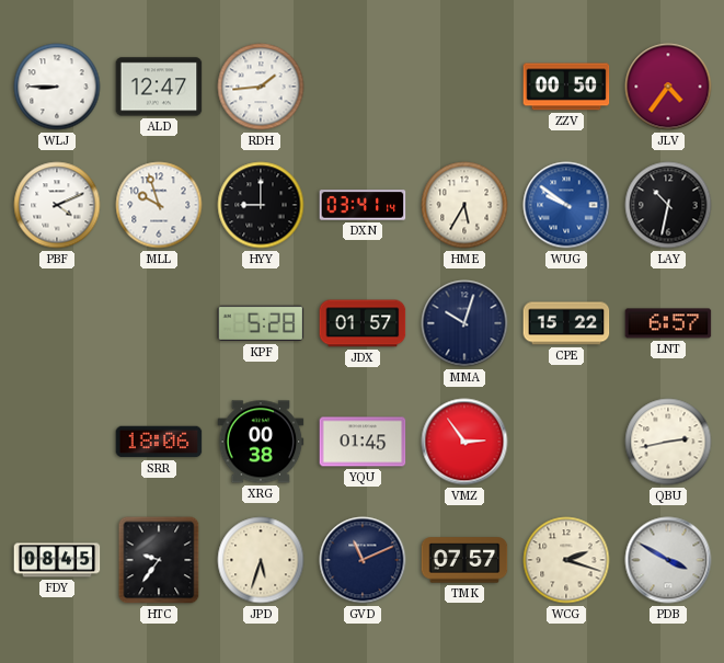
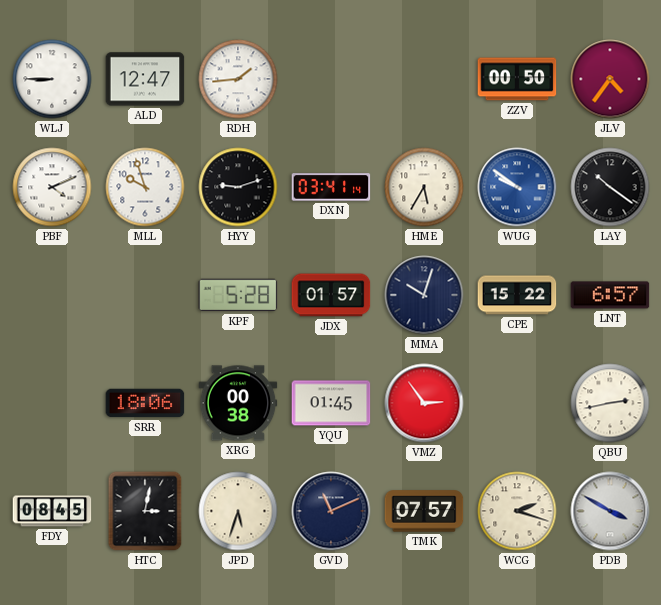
HYY: 9:00 -> 9:12
LAY: 10:32 -> 10:21
HTC: 9:36 -> 3:02
